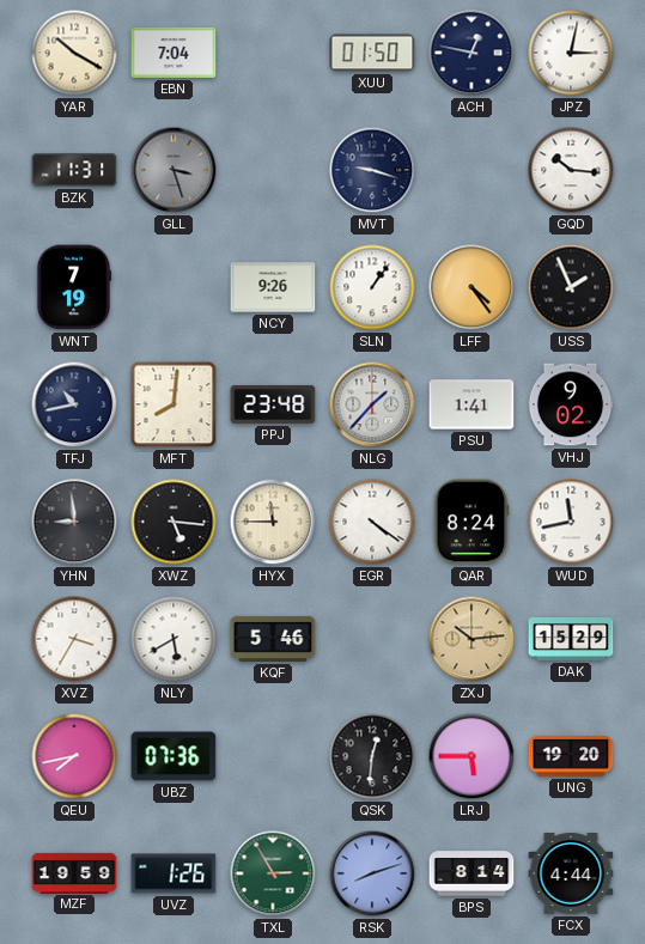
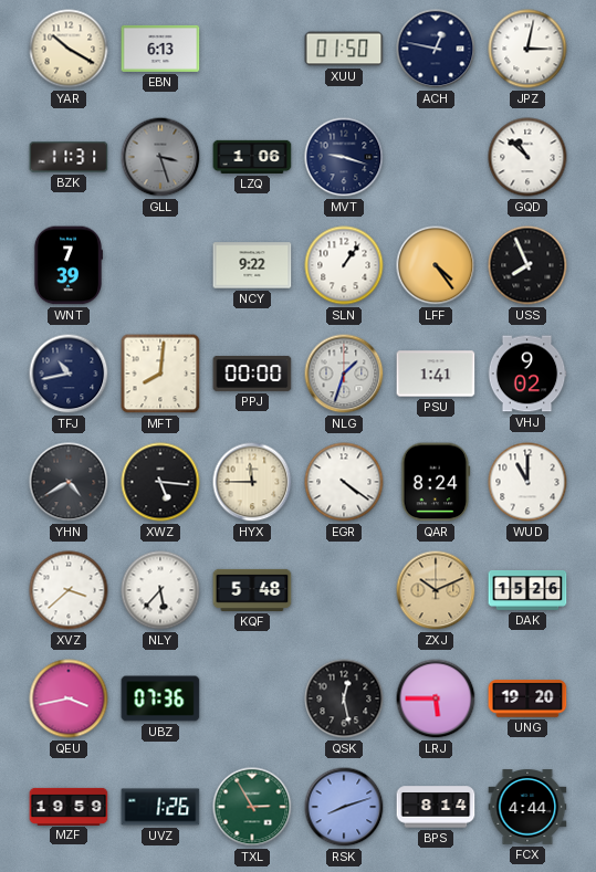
EBN: 7:04 -> 6:13
LZQ: none -> 1:06
GQD: 10:16 -> 10:52
WNT: 7:19 -> 7:39
NCY: 9:26 -> 9:22
USS: 1:56 -> 7:56
PPJ: 23:48 -> 00:00
NLG: 1:37 -> 1:33
YHN: 8:59 -> 4:40
WUD: 11:43 -> 11:00
XVZ: 3:35 -> 3:38
NLY: 5:40 -> 5:37
KQF: 5:46 -> 5:48
ZXJ: 10:14 -> 10:11
DAK: 15:29 -> 15:26
QEU: 7:43 -> 3:43
QSK: 12:31 -> 12:28
